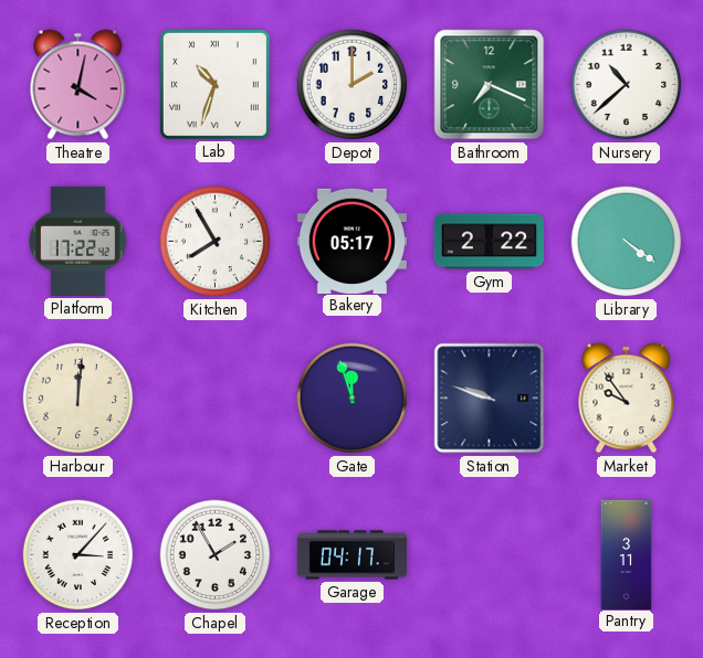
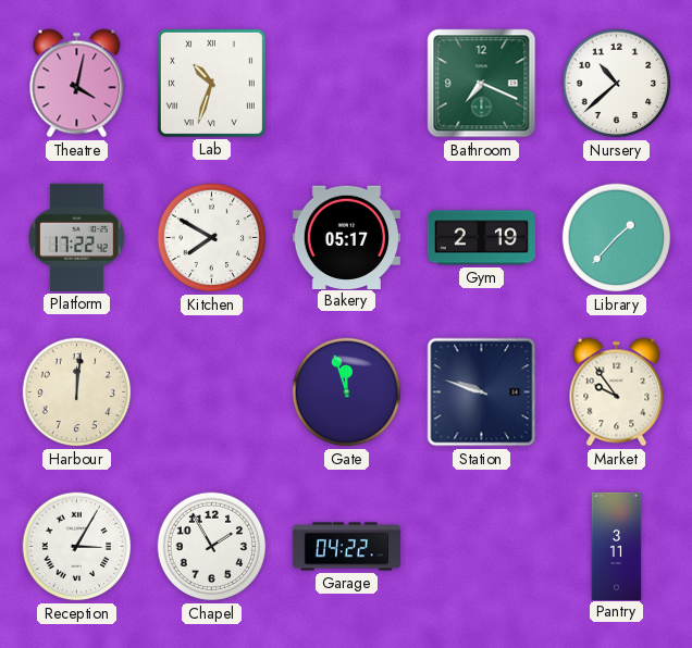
Depot: 2:00 -> none
Kitchen: 7:55 -> 7:50
Gym: 2:22 -> 2:19
Library: 4:21 -> 1:37
Reception: 3:07 -> 3:05
Garage: 04:17 -> 04:22
